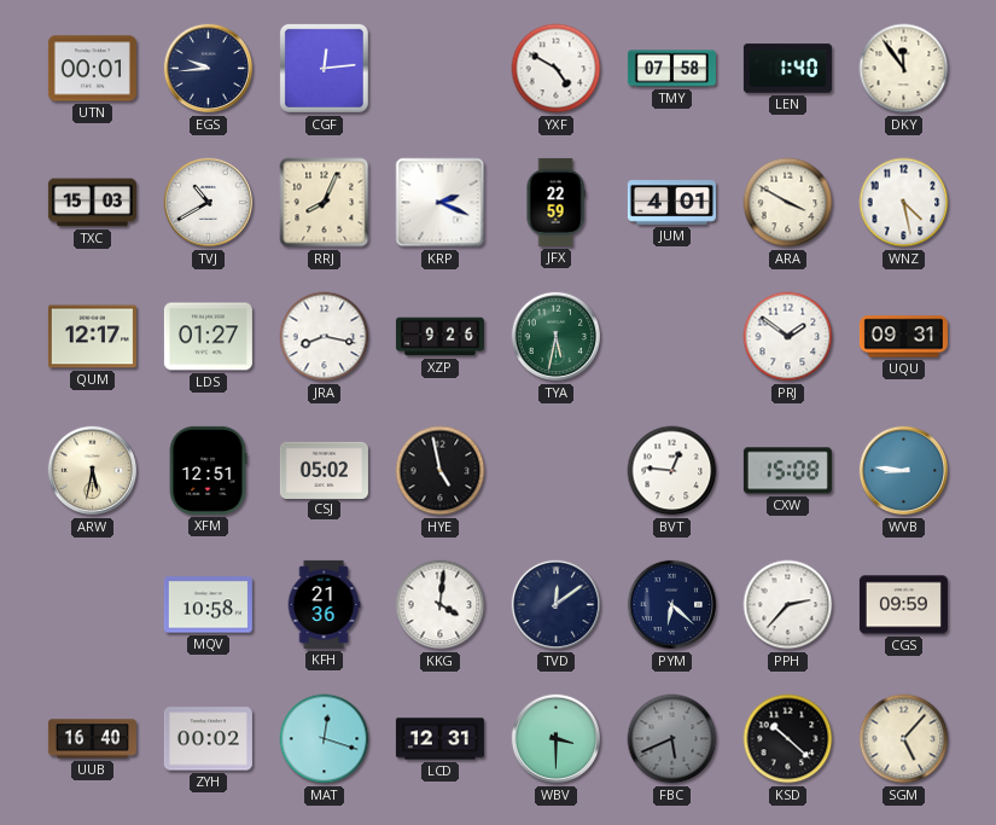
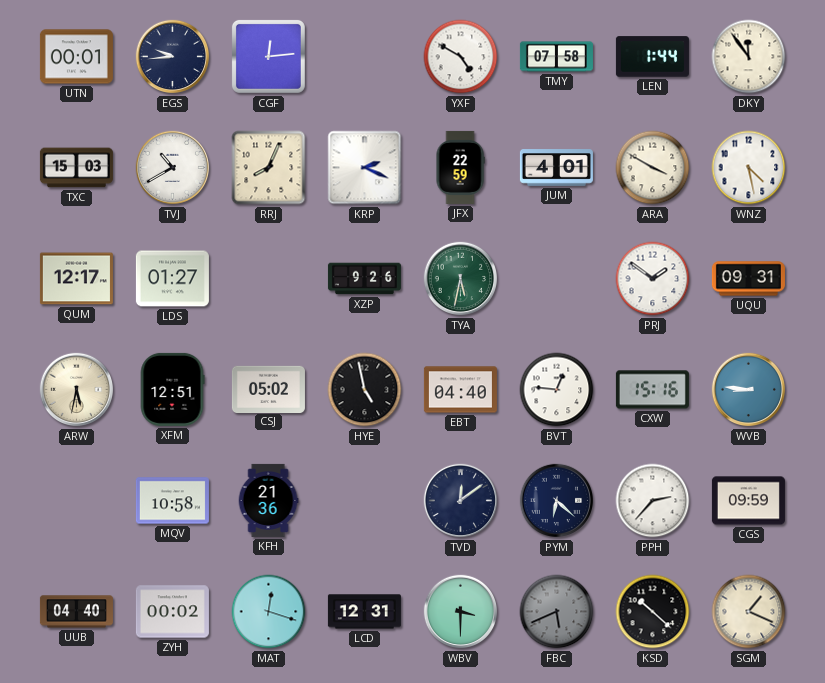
LEN: 1:40 -> 1:44
JRA: 8:17 -> none
EBT: none -> 04:40
CXW: 15:08 -> 15:16
KKG: 4:01 -> none
UUB: 16:40 -> 04:40
SGM: 5:07 -> 1:19
